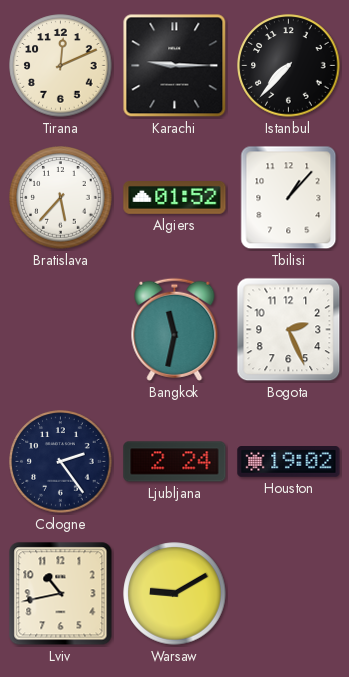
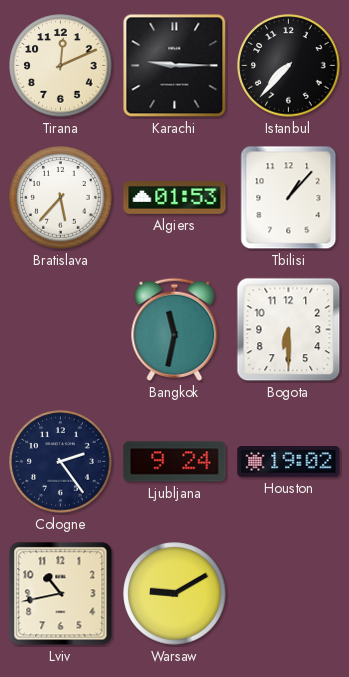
Algiers: 01:52 -> 01:53
Bogota: 2:26 -> 6:30
Ljubljana: 2:24 -> 9:24
